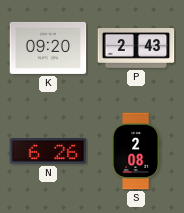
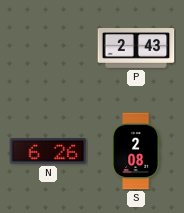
K: 09:20 -> none
